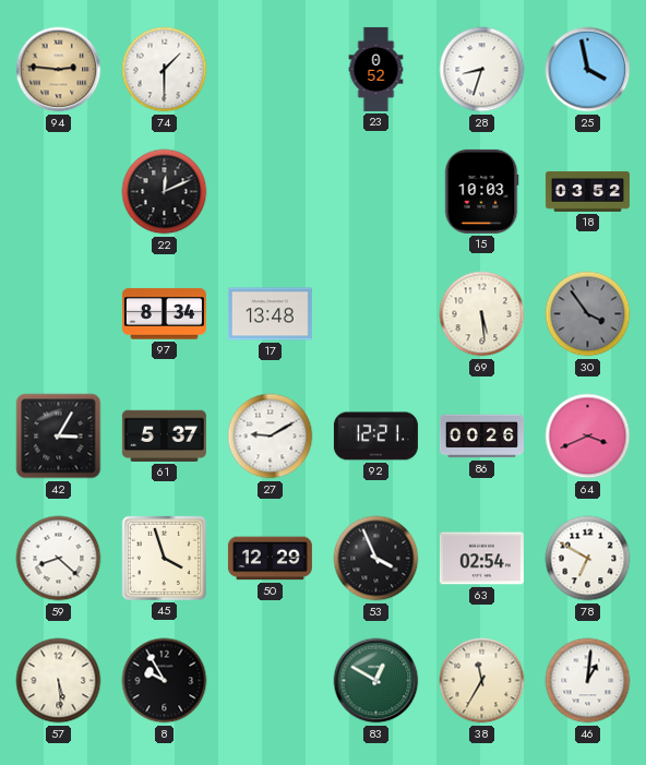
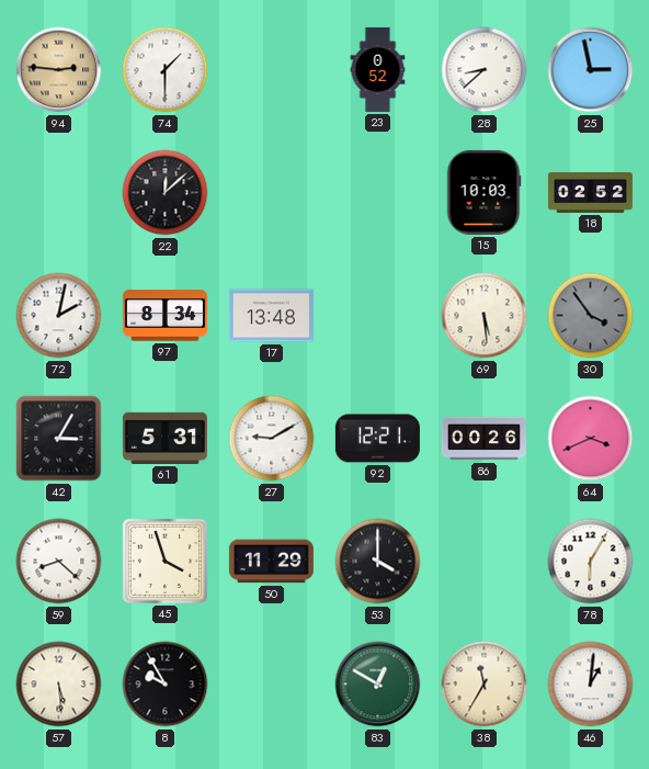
28: 8:33 -> 8:38
25: 3:58 -> 2:58
22: 12:11 -> 12:08
18: 03:52 -> 02:52
72: none -> 2:02
61: 5:37 -> 5:31
50: 12:29 -> 11:29
53: 3:56 -> 4:00
63: 02:54 -> none
78: 6:50 -> 6:05
